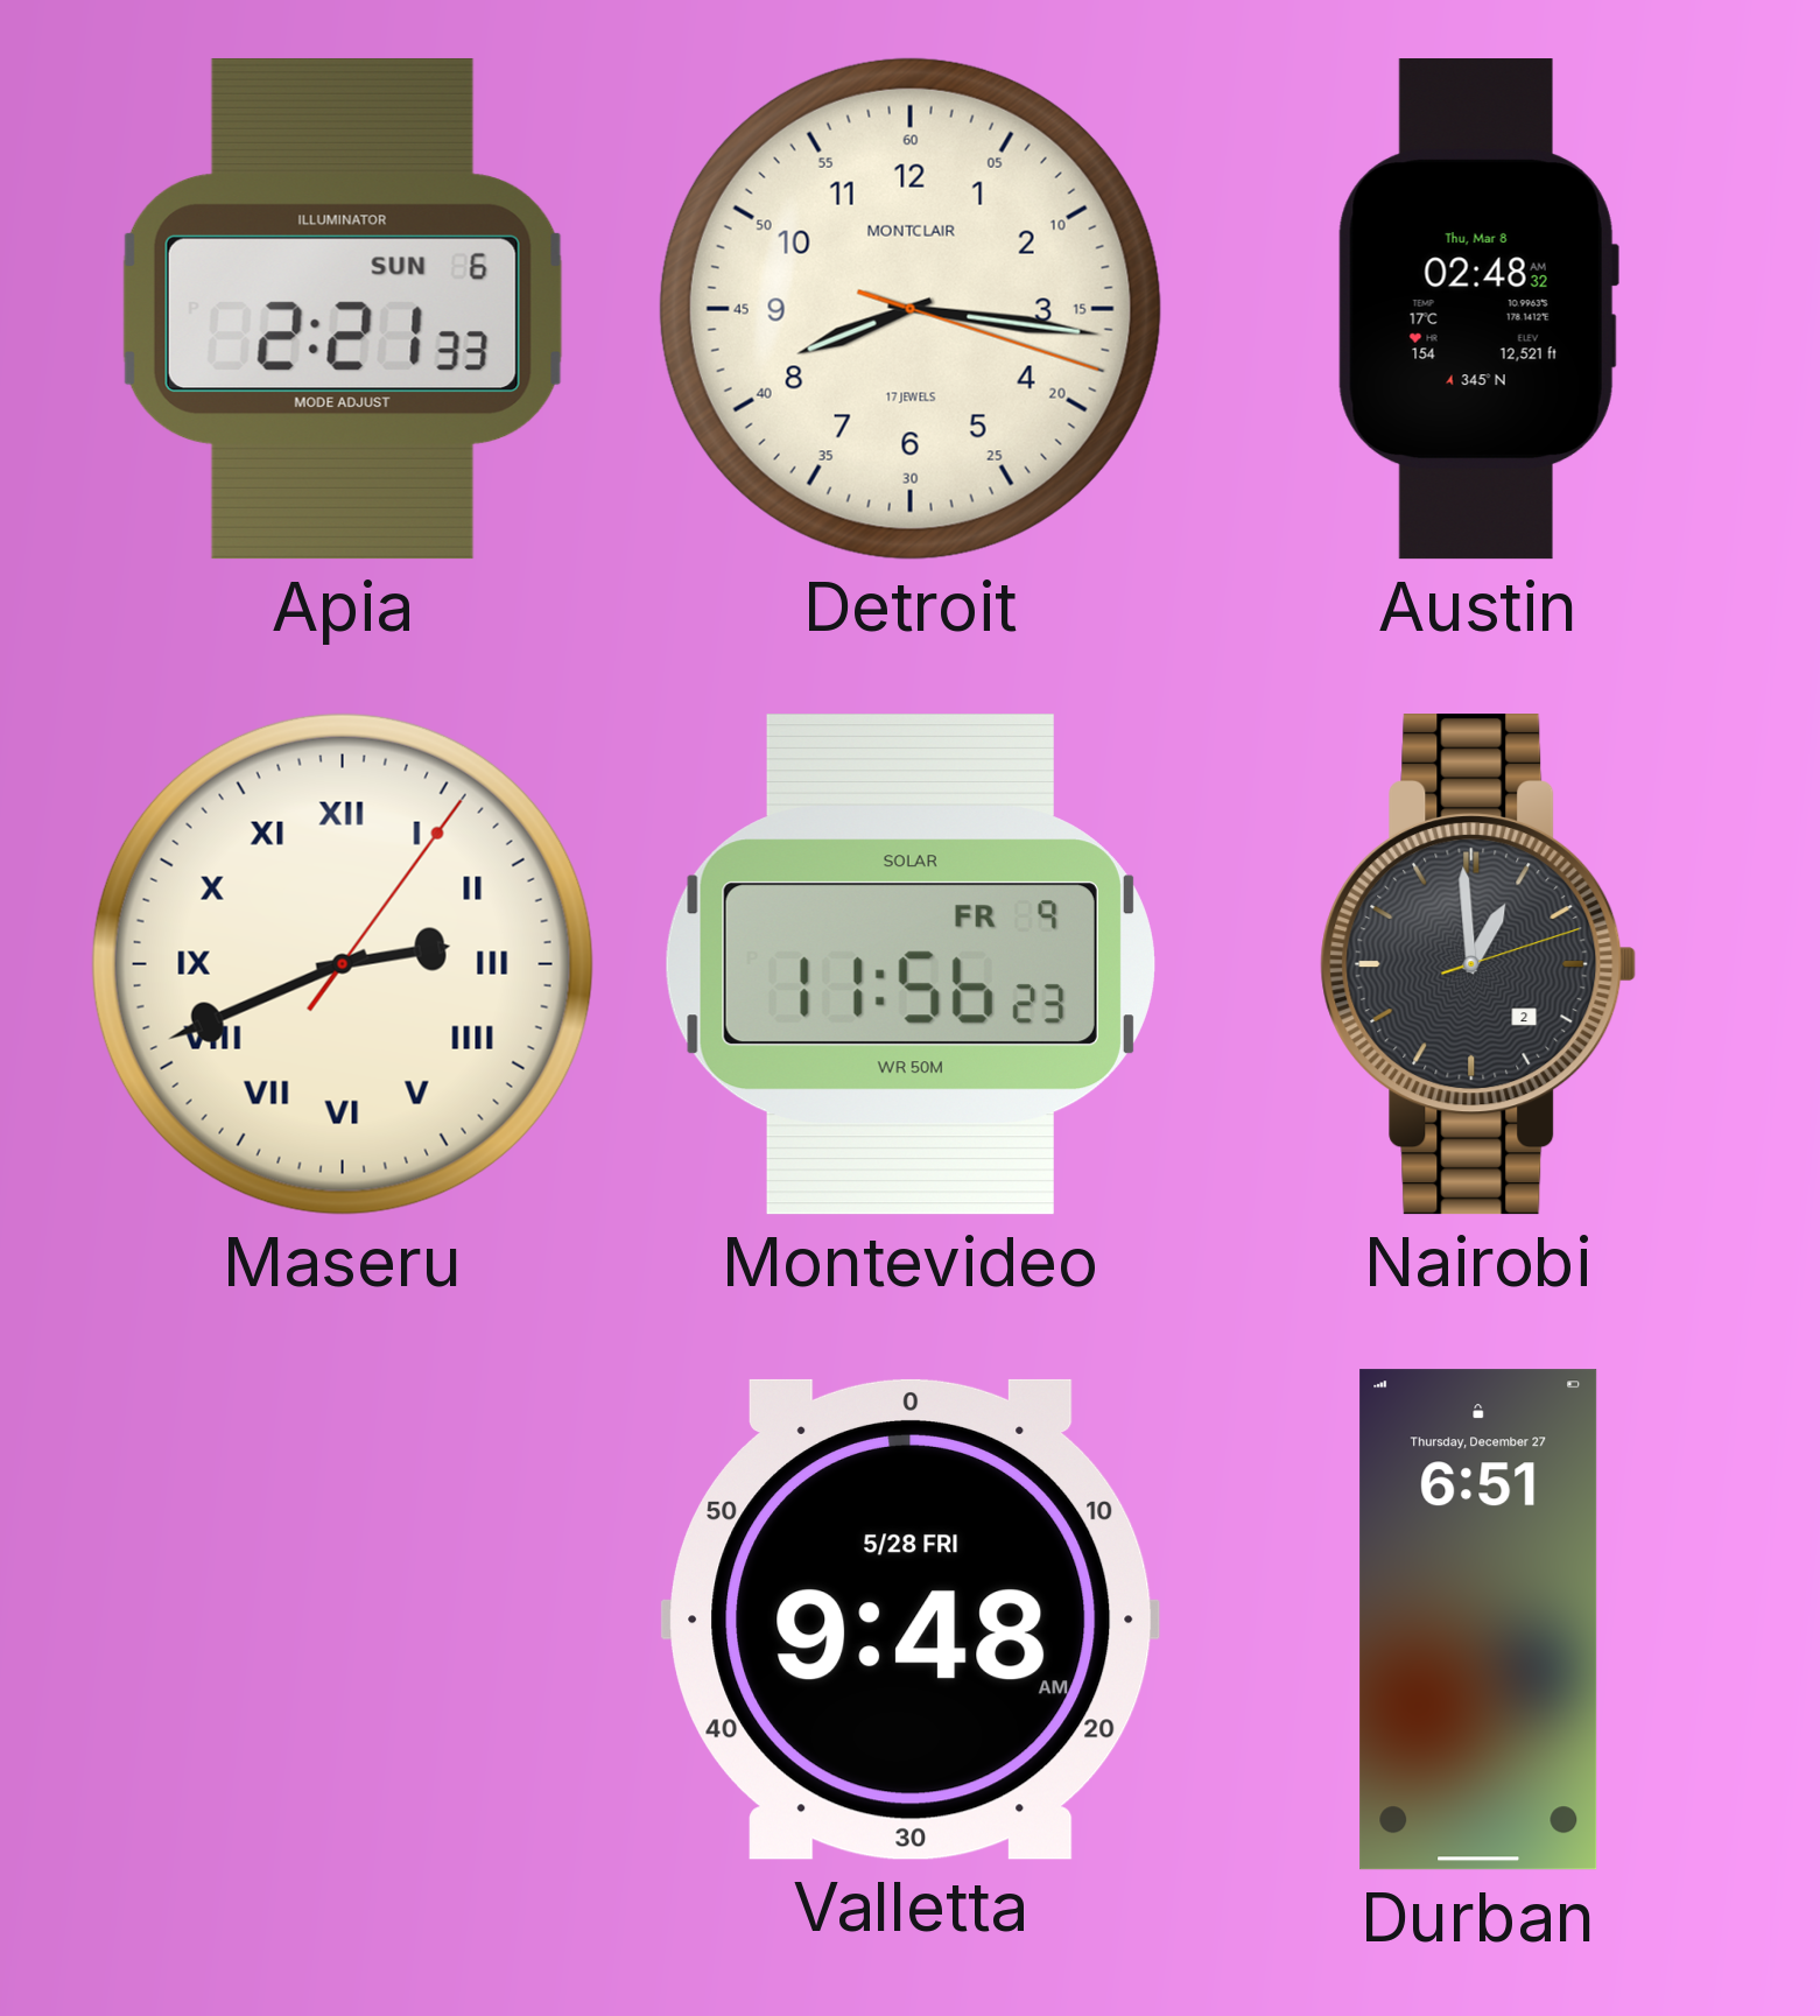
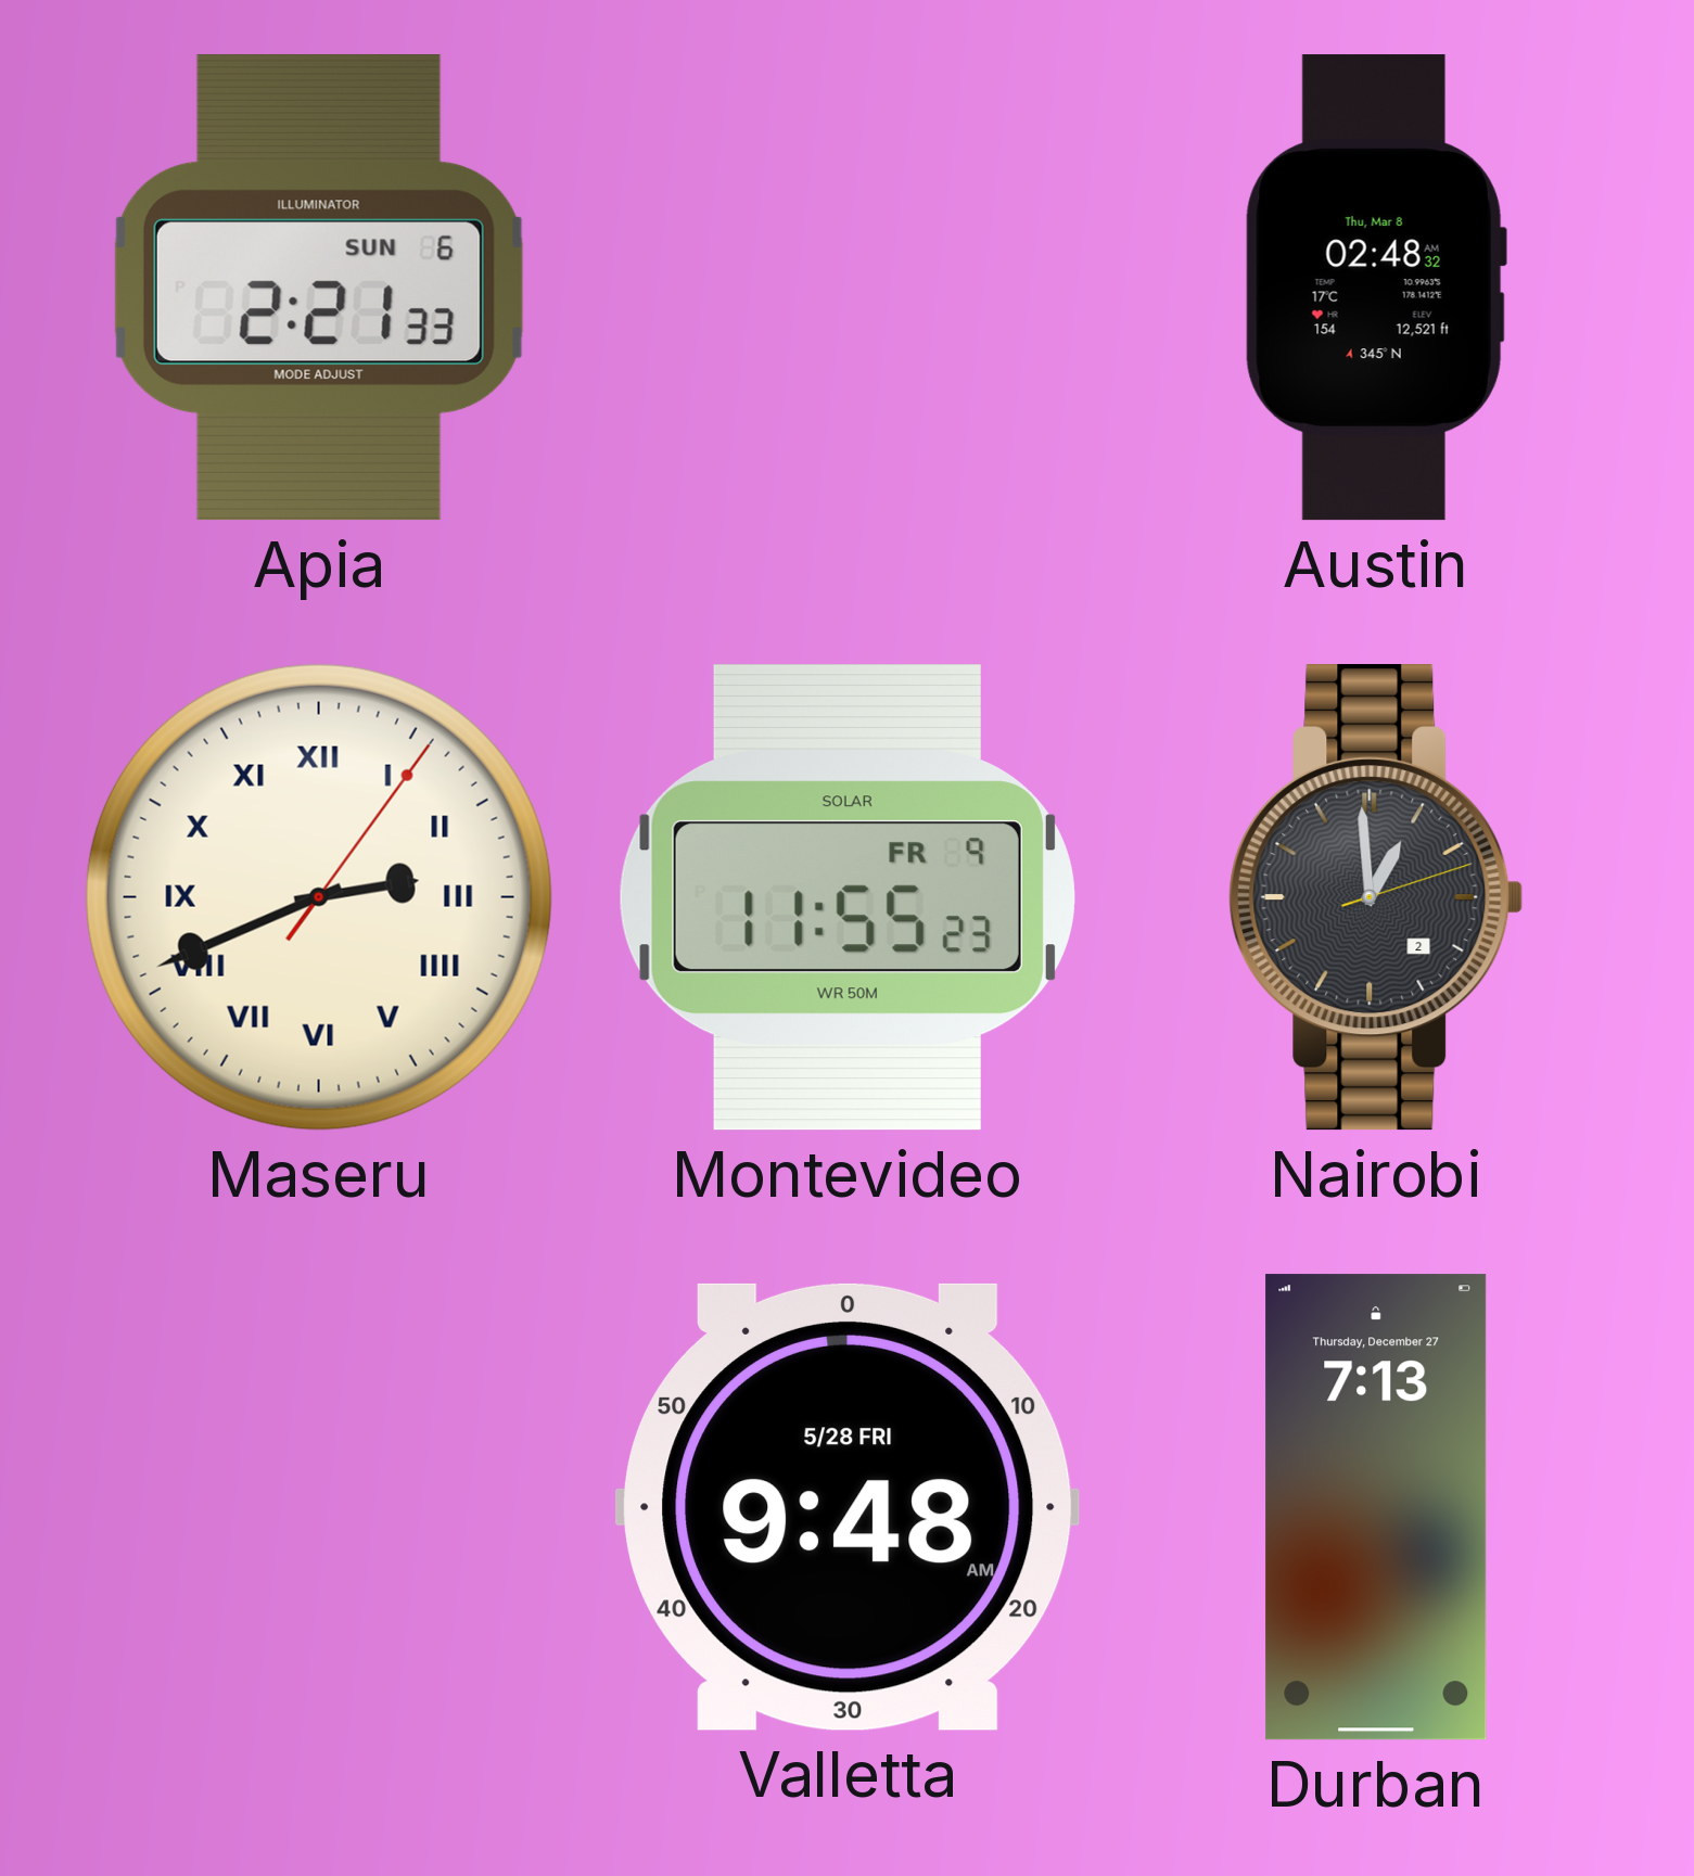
Detroit: 8:16 -> none
Montevideo: 11:56 -> 11:55
Durban: 6:51 -> 7:13
